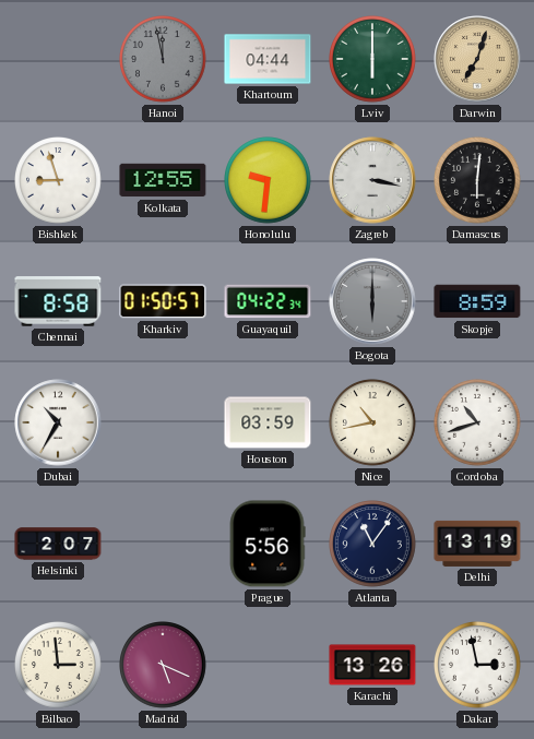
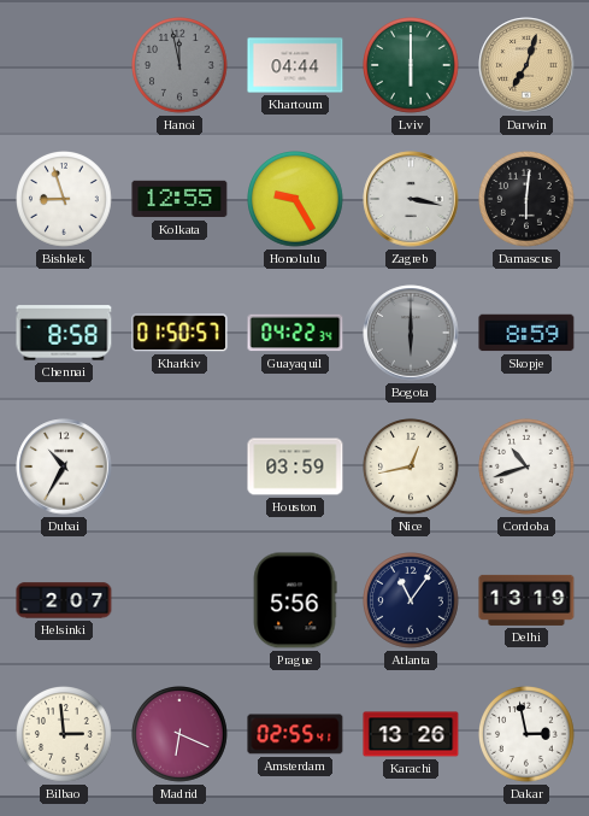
Honolulu: 9:31 -> 9:25
Nice: 10:43 -> 12:43
Madrid: 5:19 -> 6:19
Amsterdam: none -> 02:55
